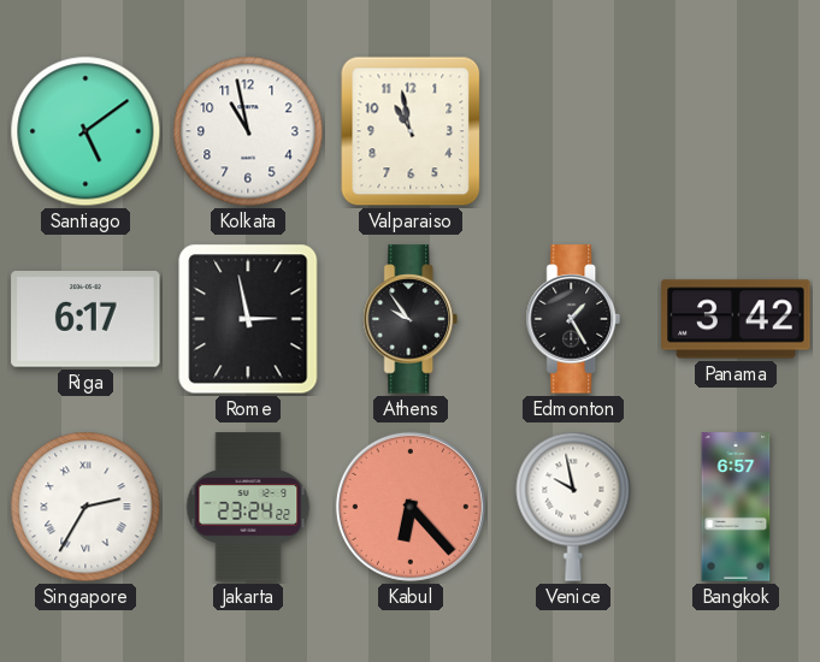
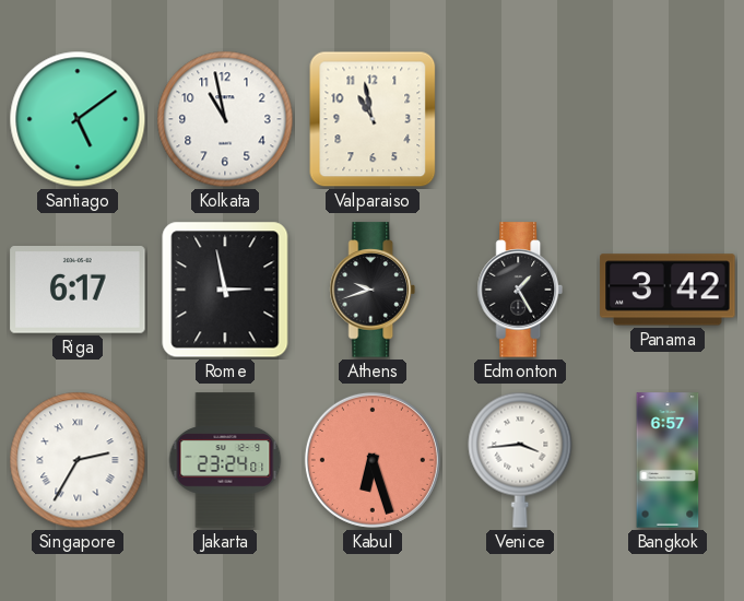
Athens: 9:54 -> 9:42
Jakarta: 23:24:22 -> 23:24:01
Kabul: 6:23 -> 6:27
Venice: 9:58 -> 3:44
